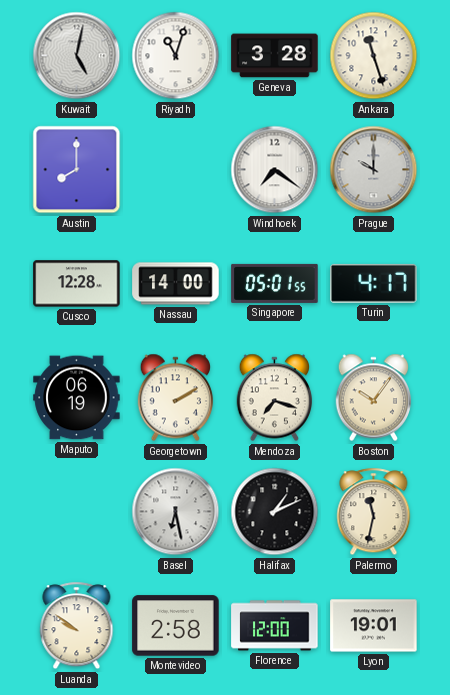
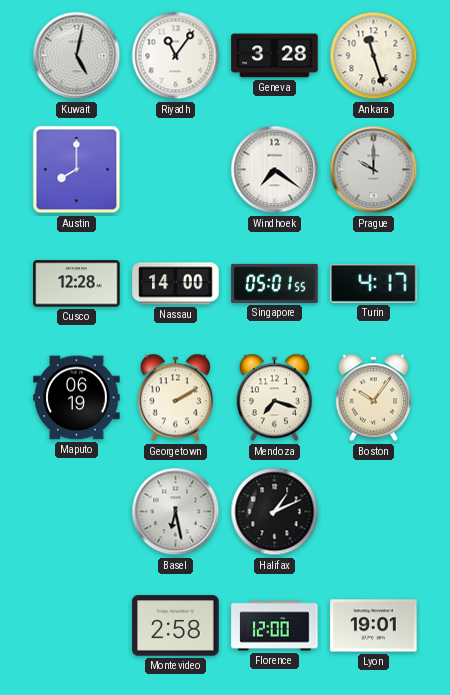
Riyadh: 11:03 -> 11:06
Palermo: 11:32 -> none
Luanda: 9:51 -> none
